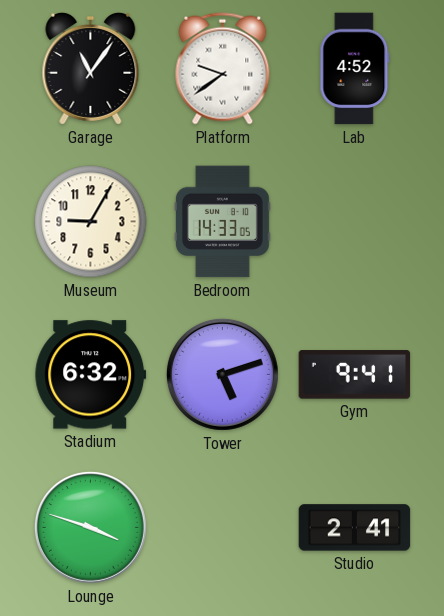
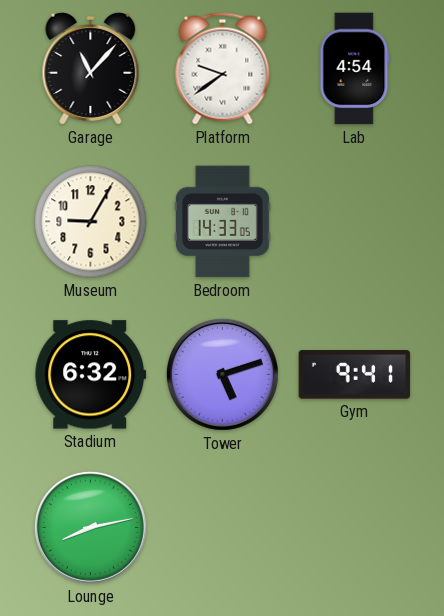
Garage: 11:06 -> 11:07
Lab: 4:52 -> 4:54
Lounge: 3:48 -> 8:13
Studio: 2:41 -> none
